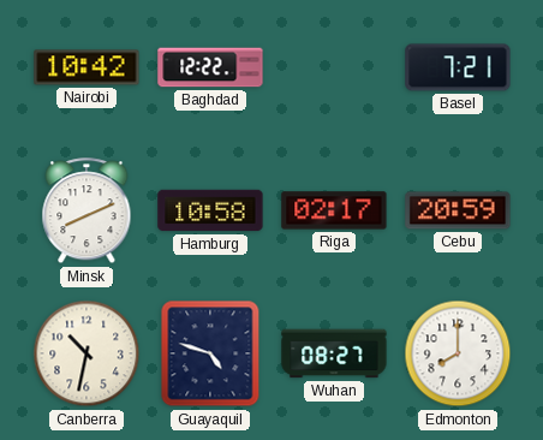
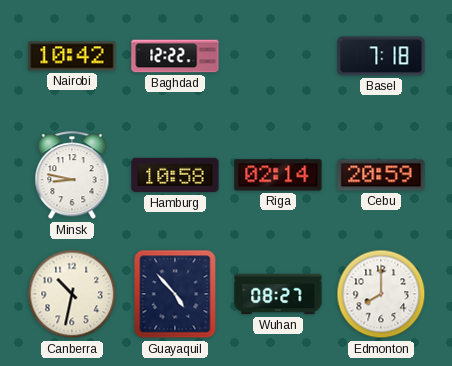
Basel: 7:21 -> 7:18
Minsk: 8:11 -> 8:47
Riga: 02:17 -> 02:14
Guayaquil: 4:48 -> 4:53
